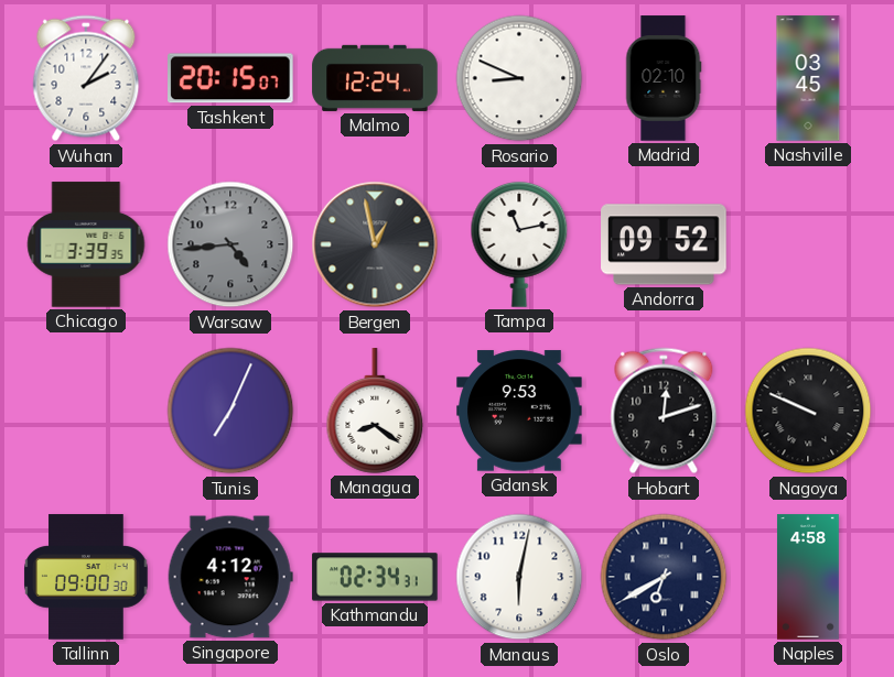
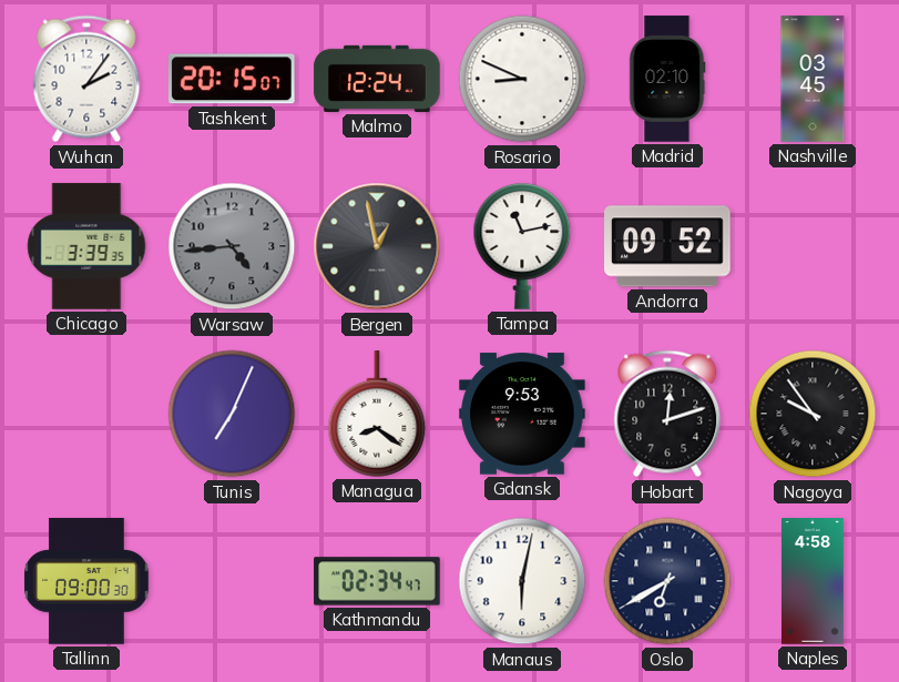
Nagoya: 9:49 -> 9:54
Singapore: 4:12 -> none
Kathmandu: 02:34:31 -> 02:34:47
